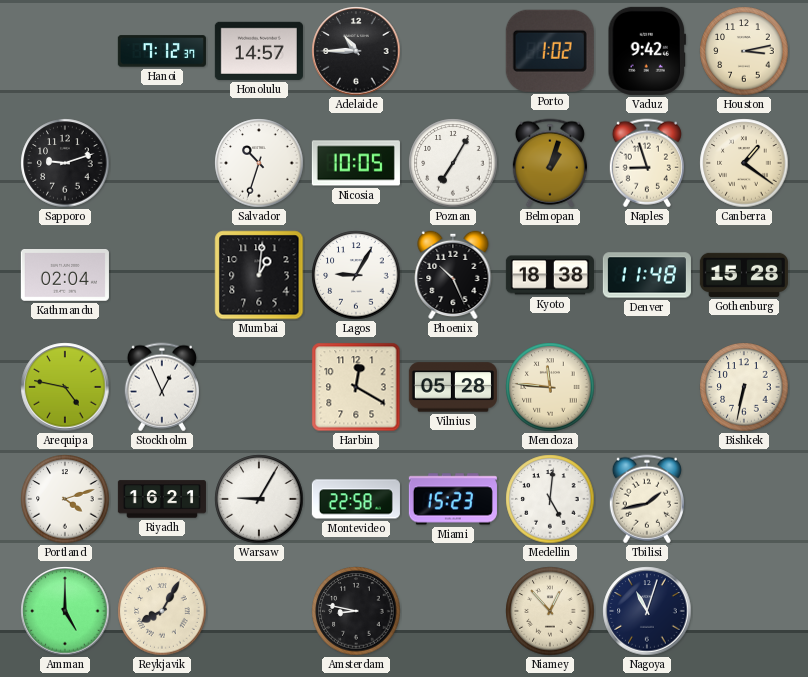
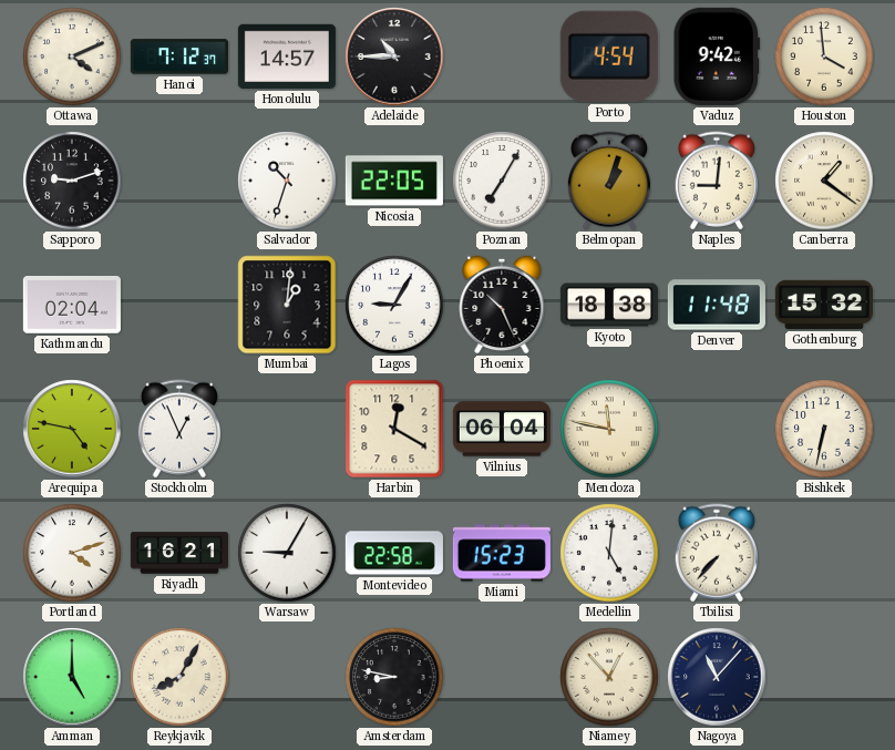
Ottawa: none -> 4:11
Porto: 1:02 -> 4:54
Houston: 3:13 -> 3:59
Nicosia: 10:05 -> 22:05
Naples: 8:57 -> 9:01
Gothenburg: 15:28 -> 15:32
Vilnius: 05:28 -> 06:04
Mendoza: 11:46 -> 11:47
Tbilisi: 1:43 -> 7:37
Nagoya: 11:03 -> 11:07
